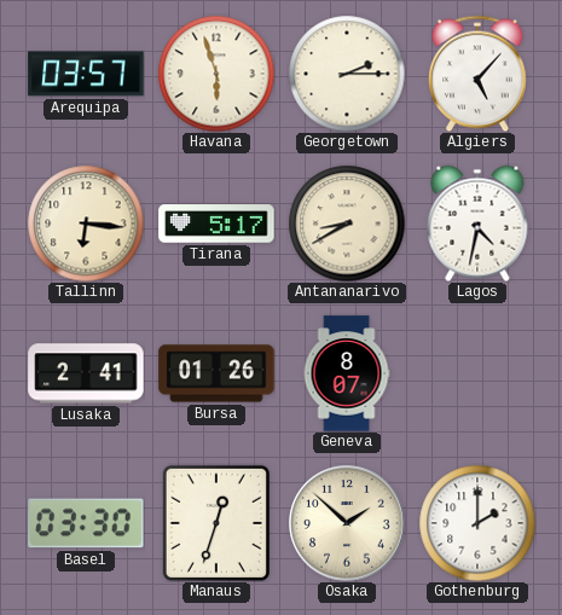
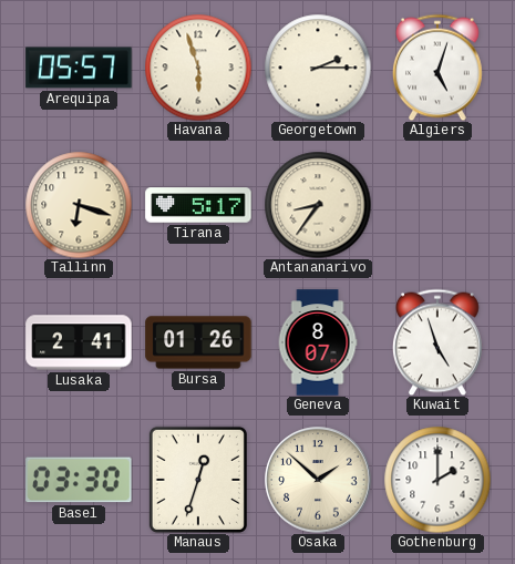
Arequipa: 03:57 -> 05:57
Algiers: 5:07 -> 5:03
Tallinn: 6:16 -> 6:18
Antananarivo: 8:40 -> 8:36
Lagos: 4:32 -> none
Kuwait: none -> 4:57
